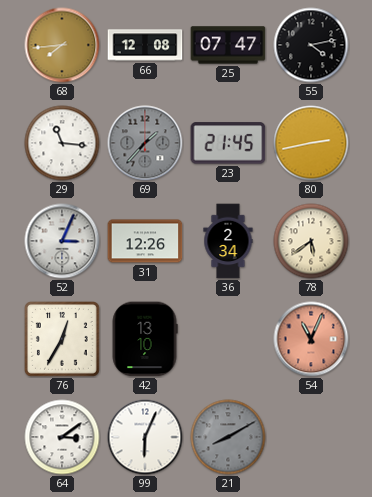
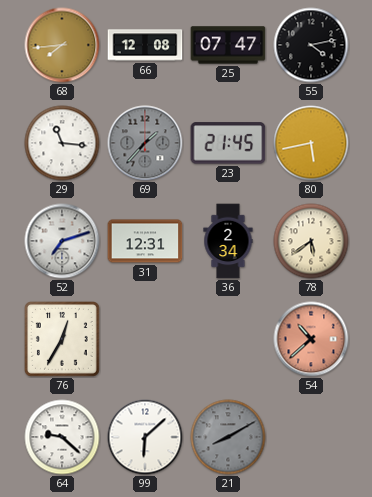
80: 2:43 -> 5:43
52: 3:04 -> 7:12
31: 12:26 -> 12:31
42: 13:10 -> none
54: 11:04 -> 10:38
64: 3:09 -> 9:22
99: 6:04 -> 6:08
